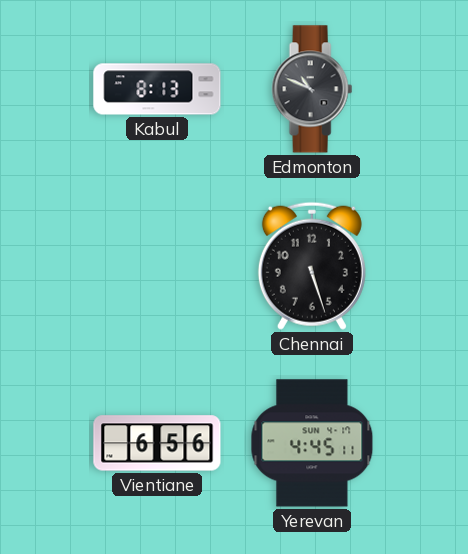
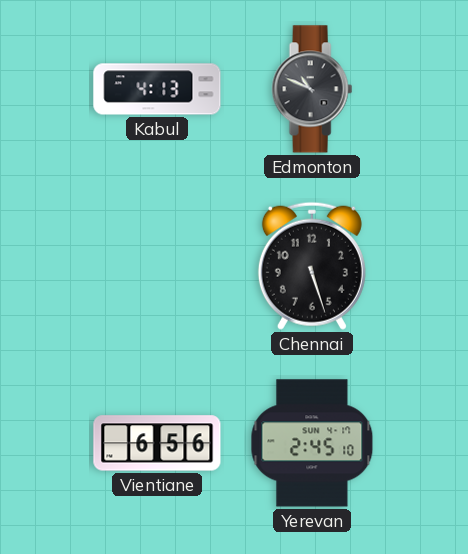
Kabul: 8:13 -> 4:13
Yerevan: 4:45 -> 2:45
